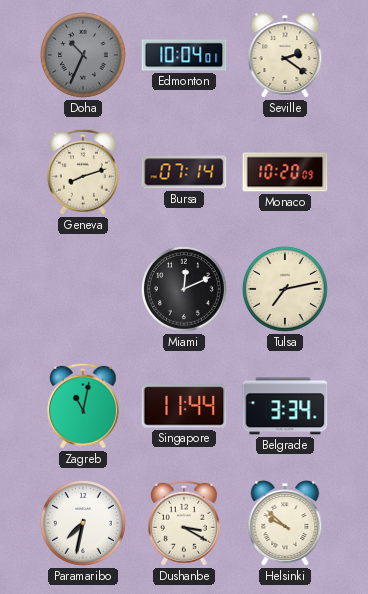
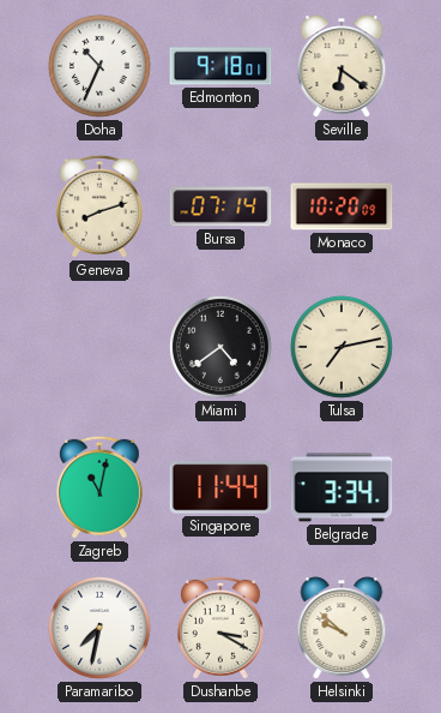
Doha dial: grey -> white
Edmonton: 10:04 -> 9:18
Seville: 2:21 -> 6:21
Miami: 12:11 -> 4:39
